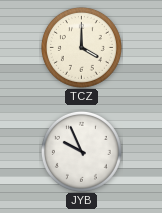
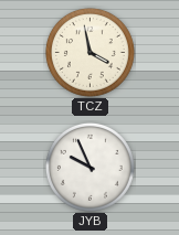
TCZ: 4:00 -> 3:58
